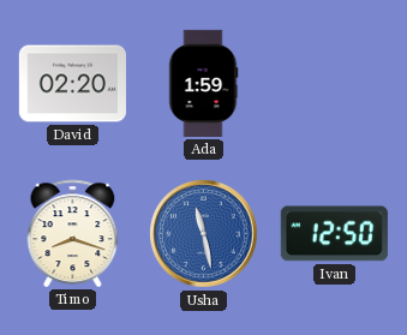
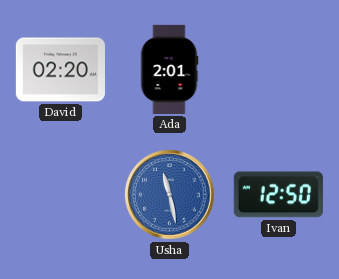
Ada: 1:59 -> 2:01
Timo: 8:18 -> none
